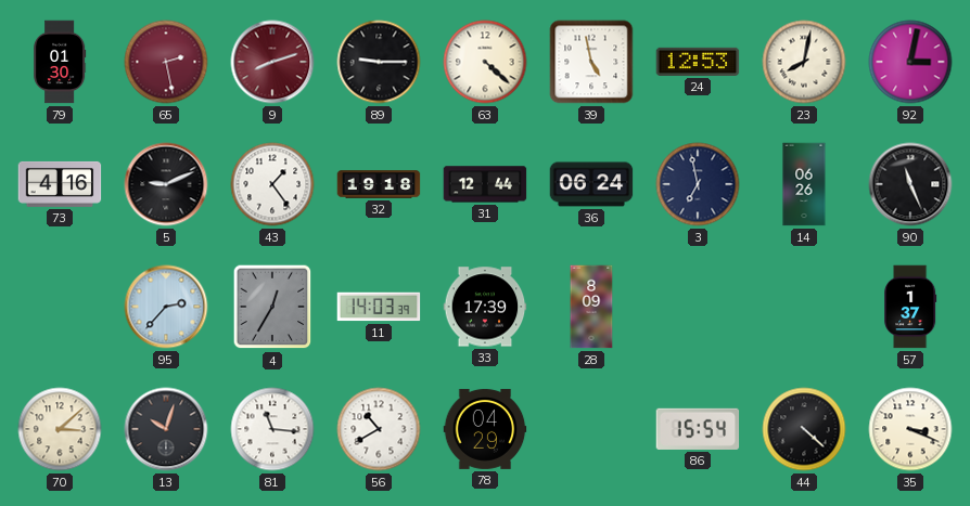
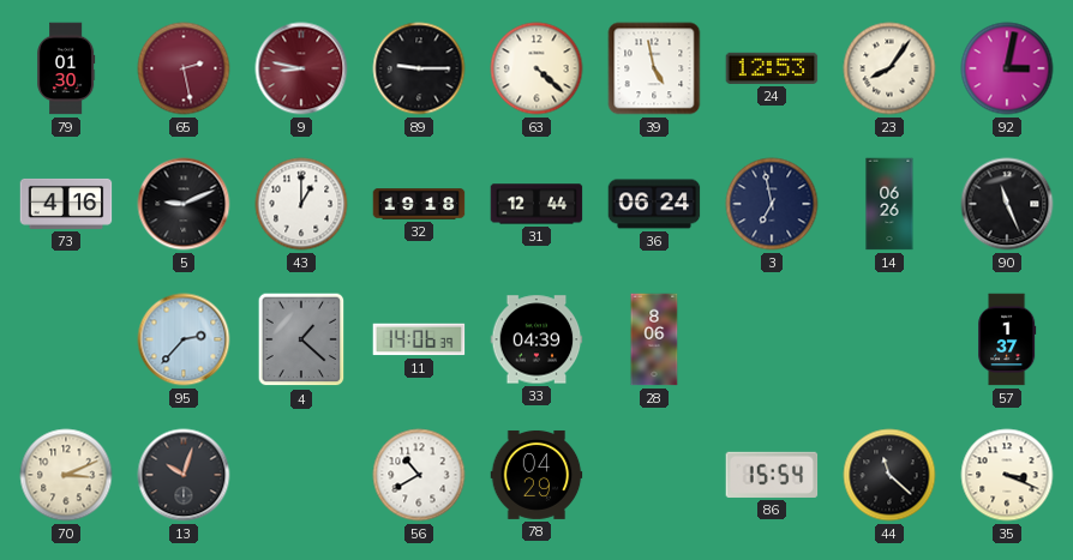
9: 8:12 -> 8:47
23: 8:02 -> 8:06
43: 1:24 -> 1:00
4: 12:35 -> 1:22
11: 14:03 -> 14:06
33: 17:39 -> 04:39
28: 8:09 -> 8:06
70: 3:08 -> 3:11
81: 11:16 -> none
44: 4:22 -> 11:22
